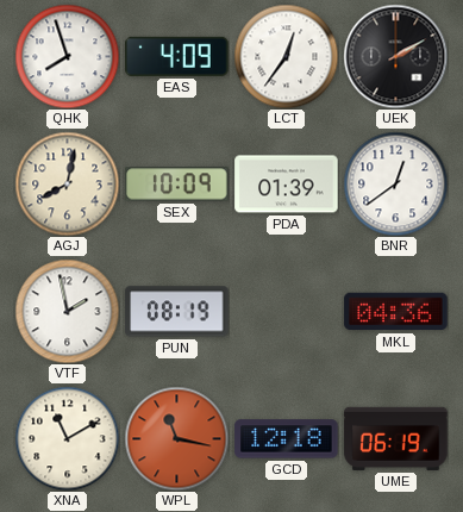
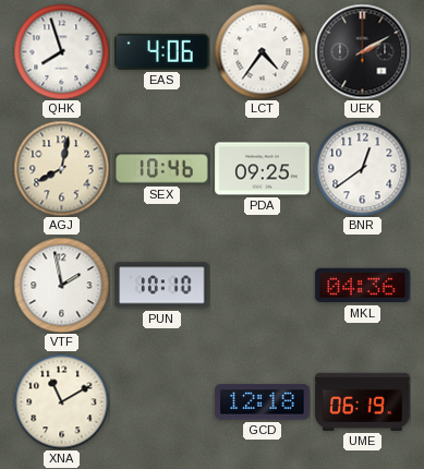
EAS: 4:09 -> 4:06
LCT: 12:36 -> 4:36
SEX: 10:09 -> 10:46
PDA: 01:39 -> 09:25
PUN: 08:19 -> 10:10
WPL: 11:17 -> none
